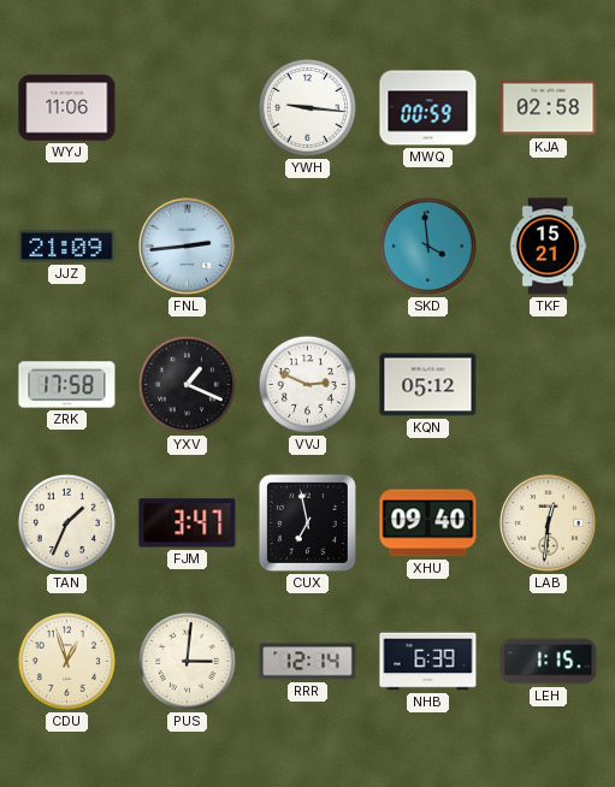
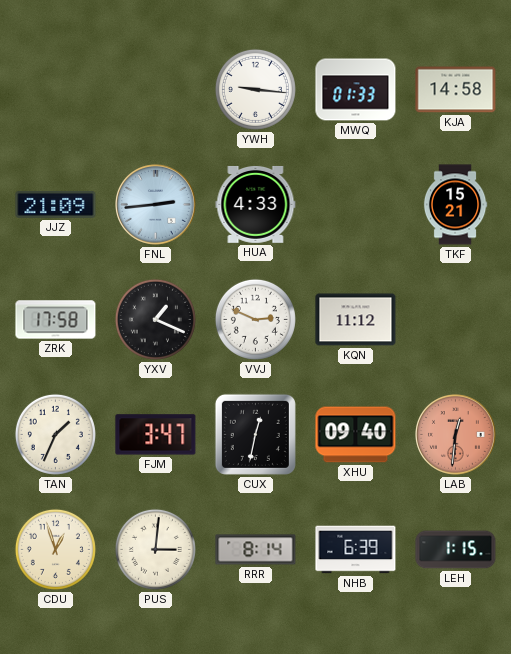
WYJ: 11:06 -> none
MWQ: 00:59 -> 01:33
KJA: 02:58 -> 14:58
HUA: none -> 4:33
SKD: 3:59 -> none
KQN: 05:12 -> 11:12
CUX: 6:58 -> 12:32
LAB dial: cream -> salmon
RRR: 12:14 -> 8:14
